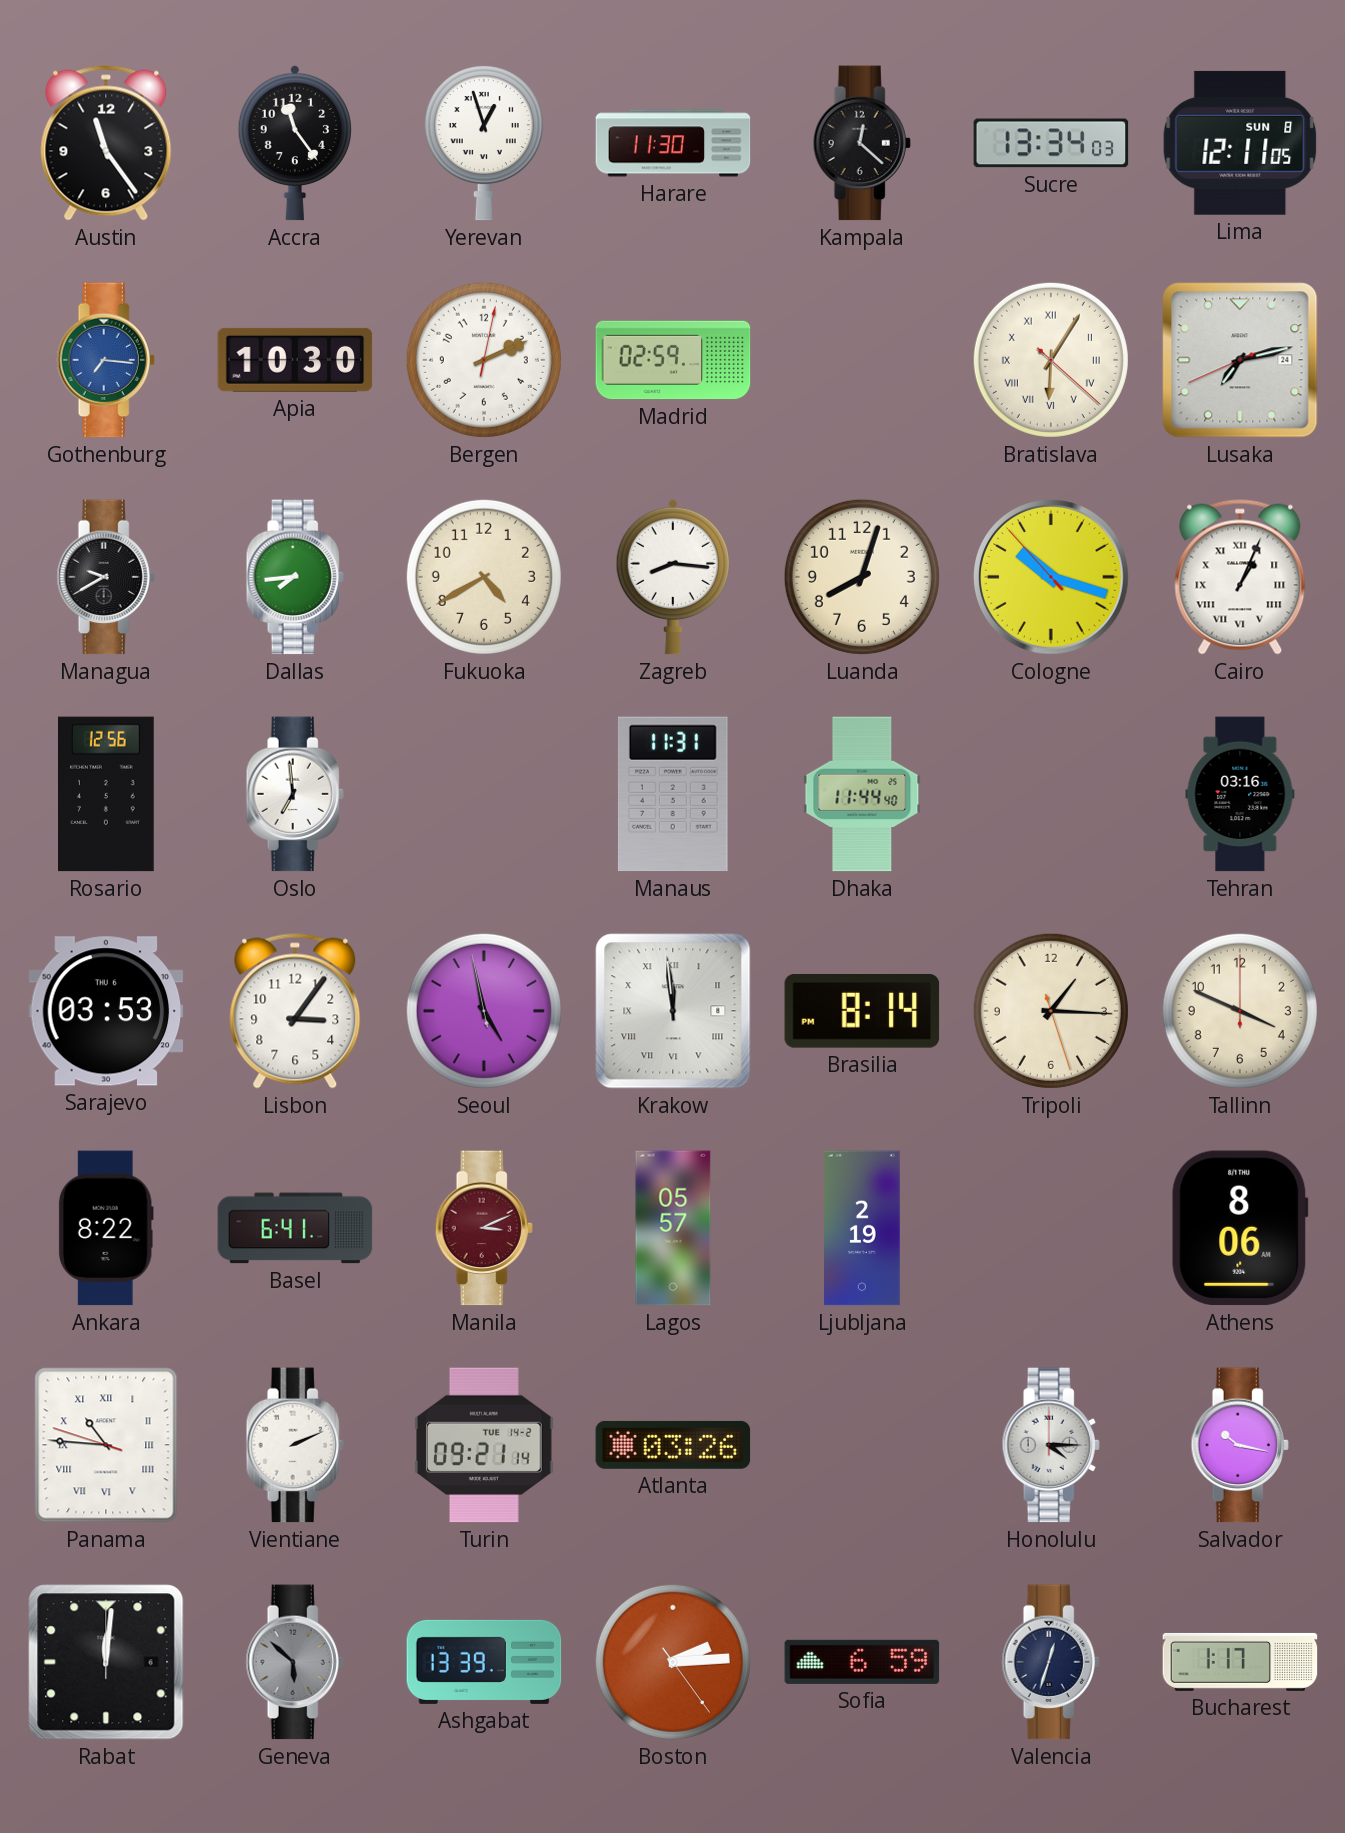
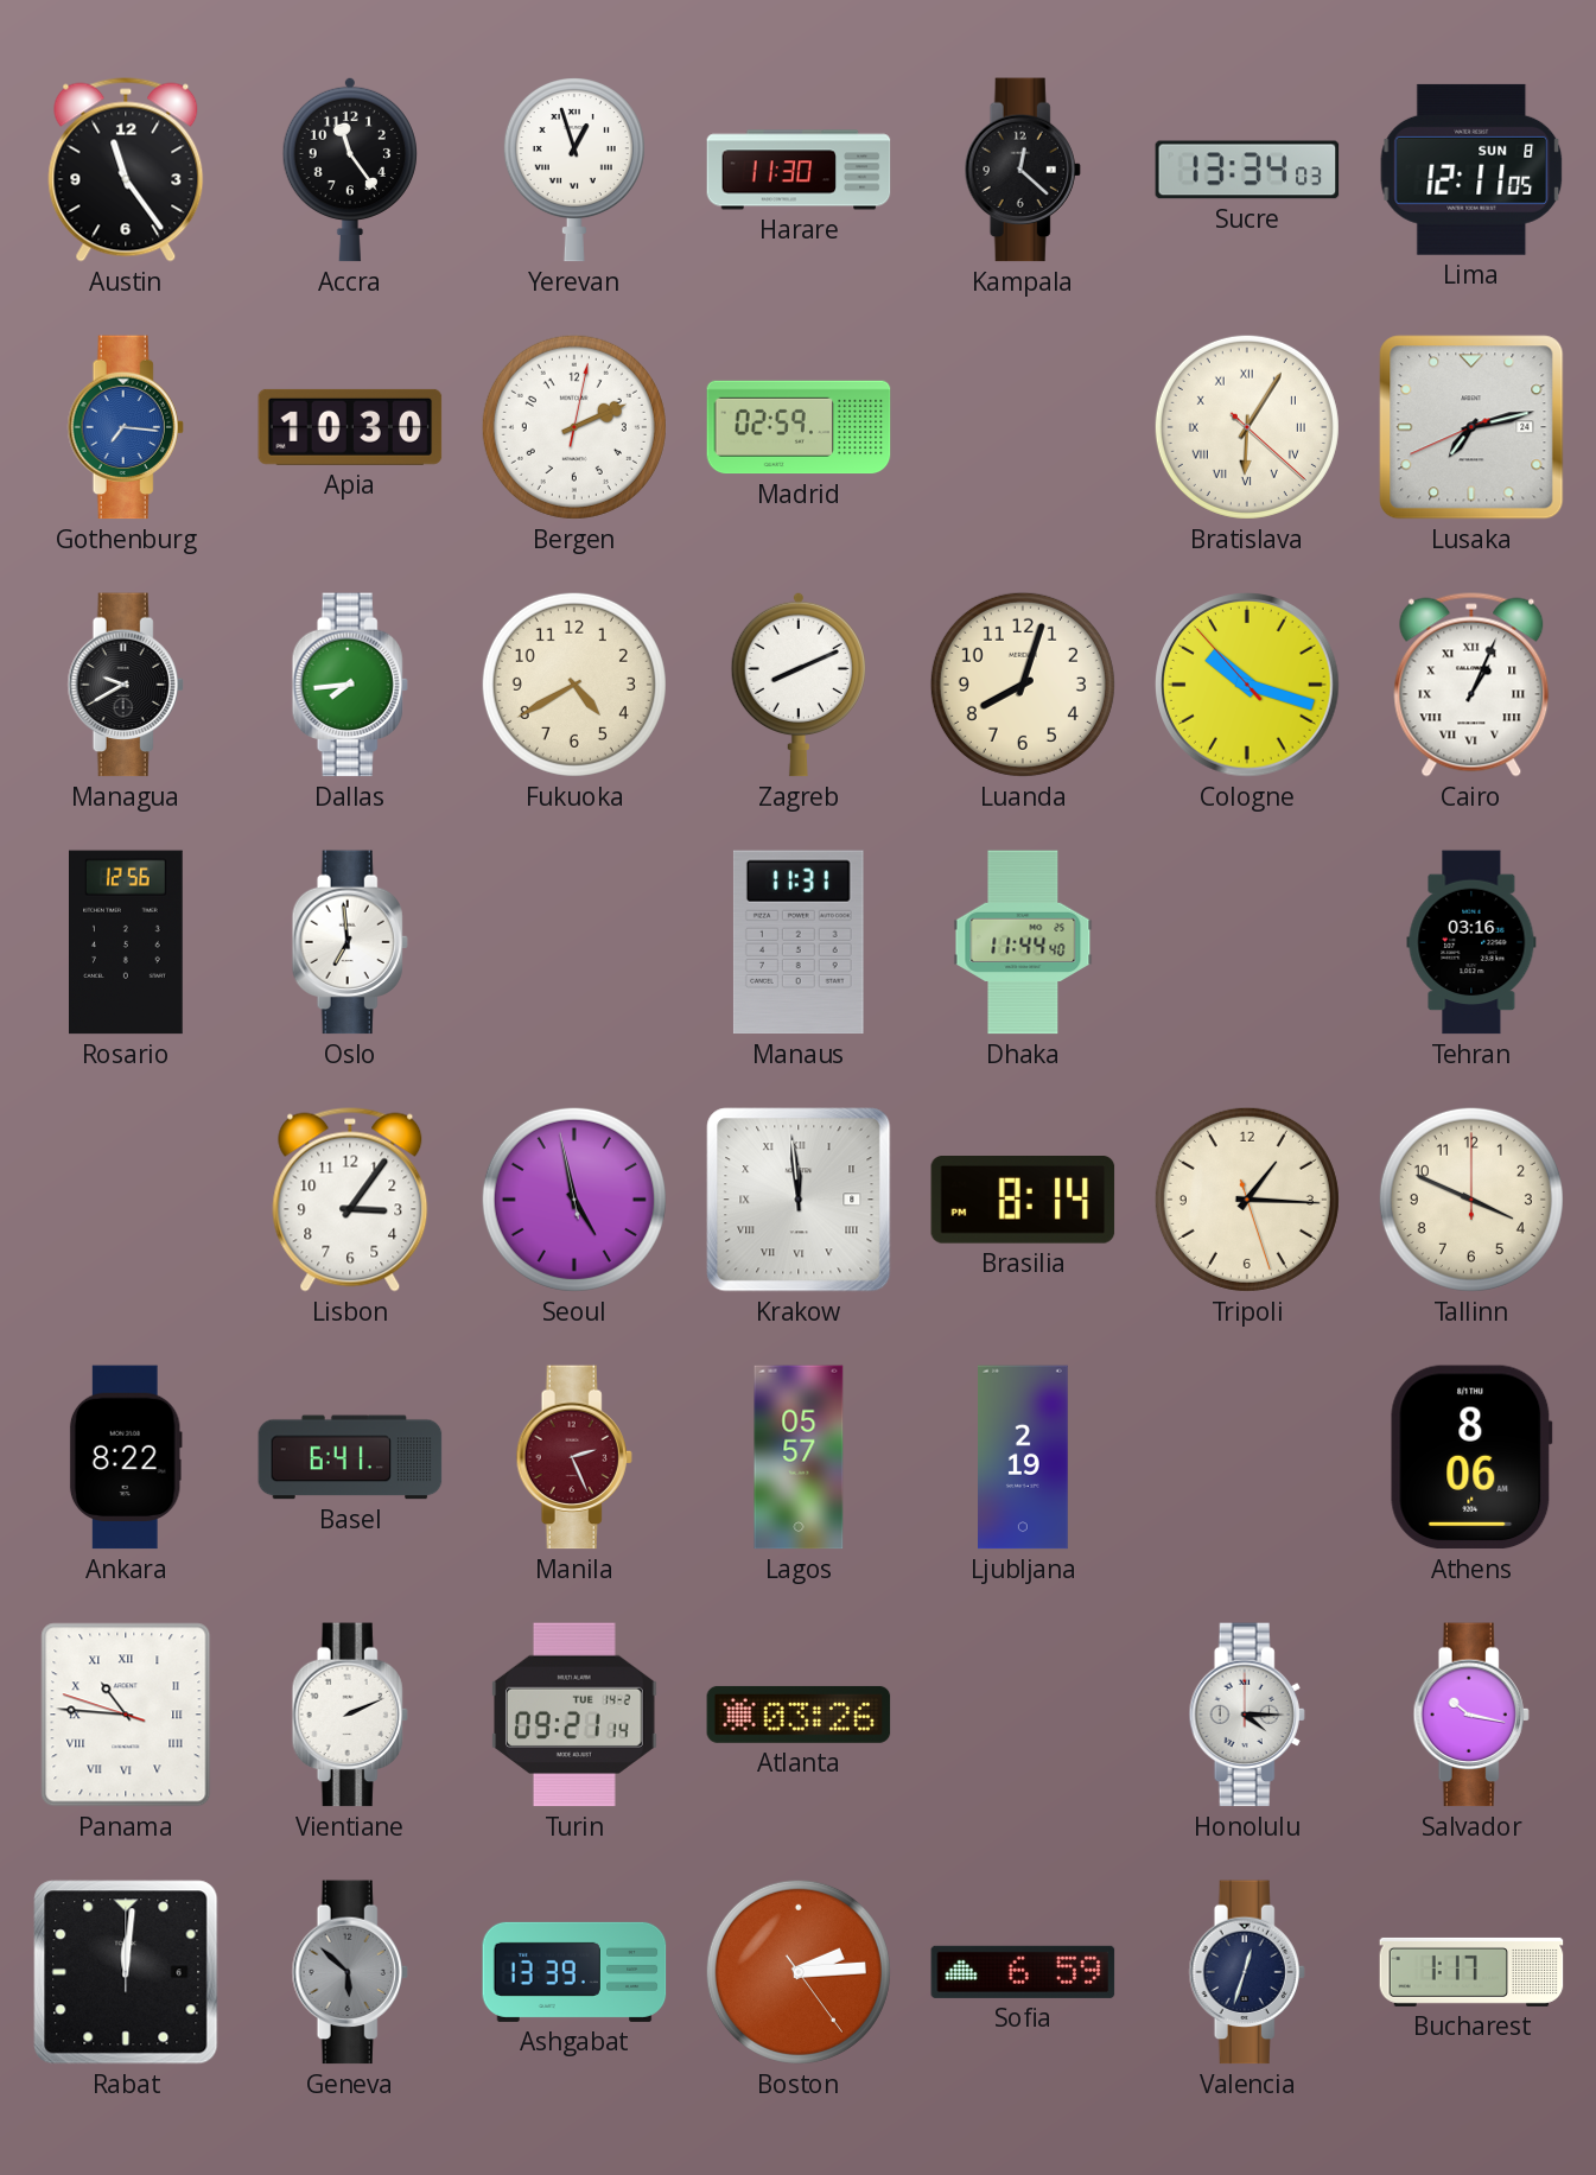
Zagreb: 8:16 -> 8:11
Sarajevo: 03:53 -> none
Manila: 3:11 -> 2:26
